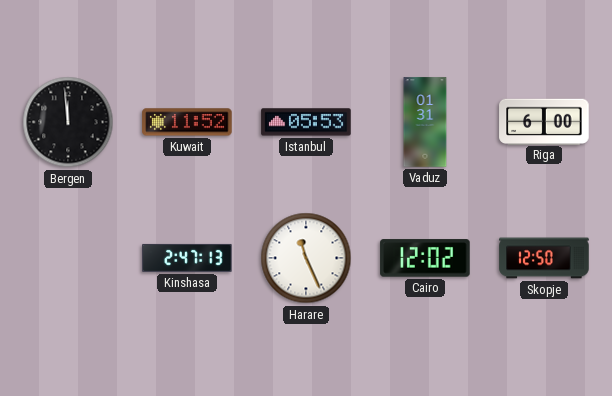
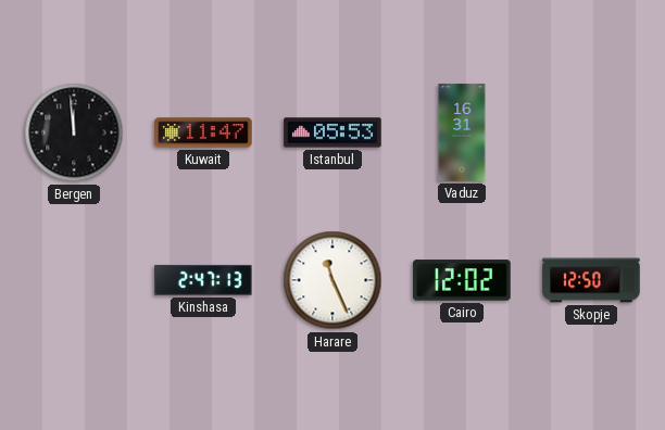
Kuwait: 11:52 -> 11:47
Vaduz: 01:31 -> 16:31
Riga: 6:00 -> none
